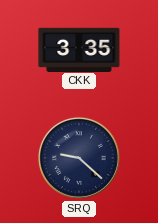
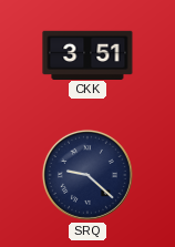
CKK: 3:35 -> 3:51
